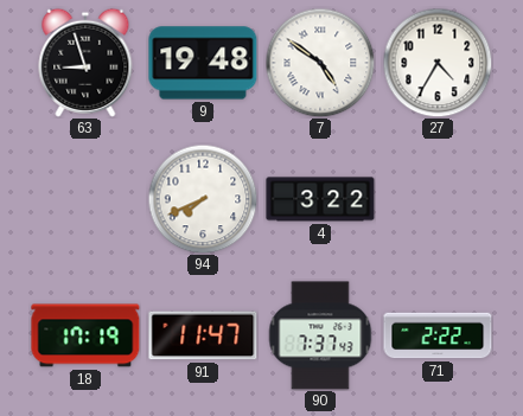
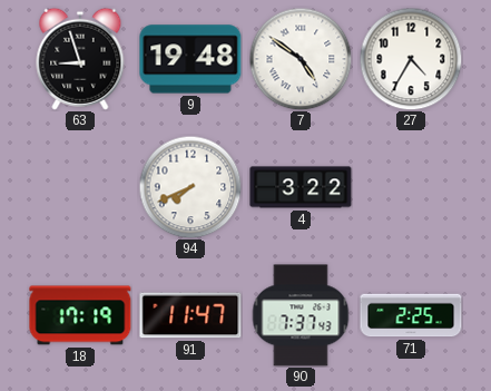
71: 2:22 -> 2:25
